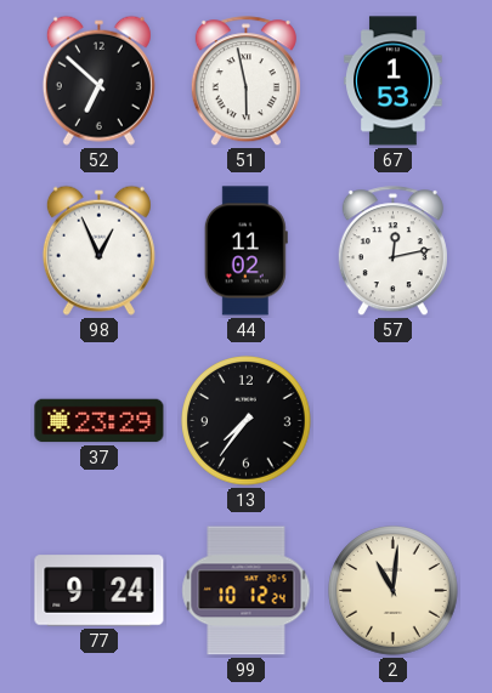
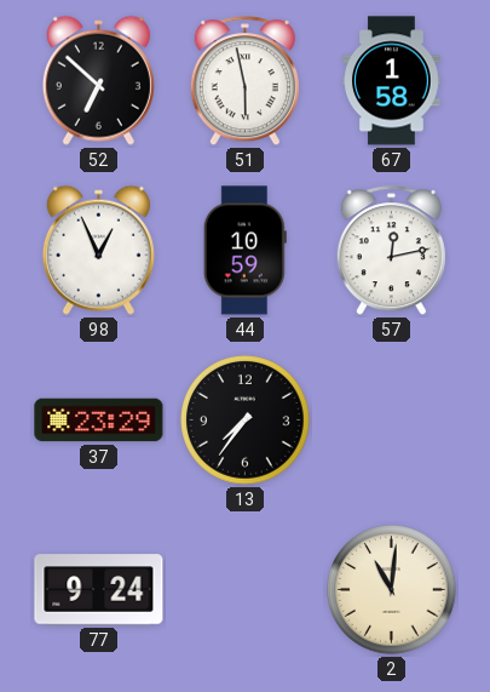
67: 1:53 -> 1:58
44: 11:02 -> 10:59
99: 10:12 -> none
